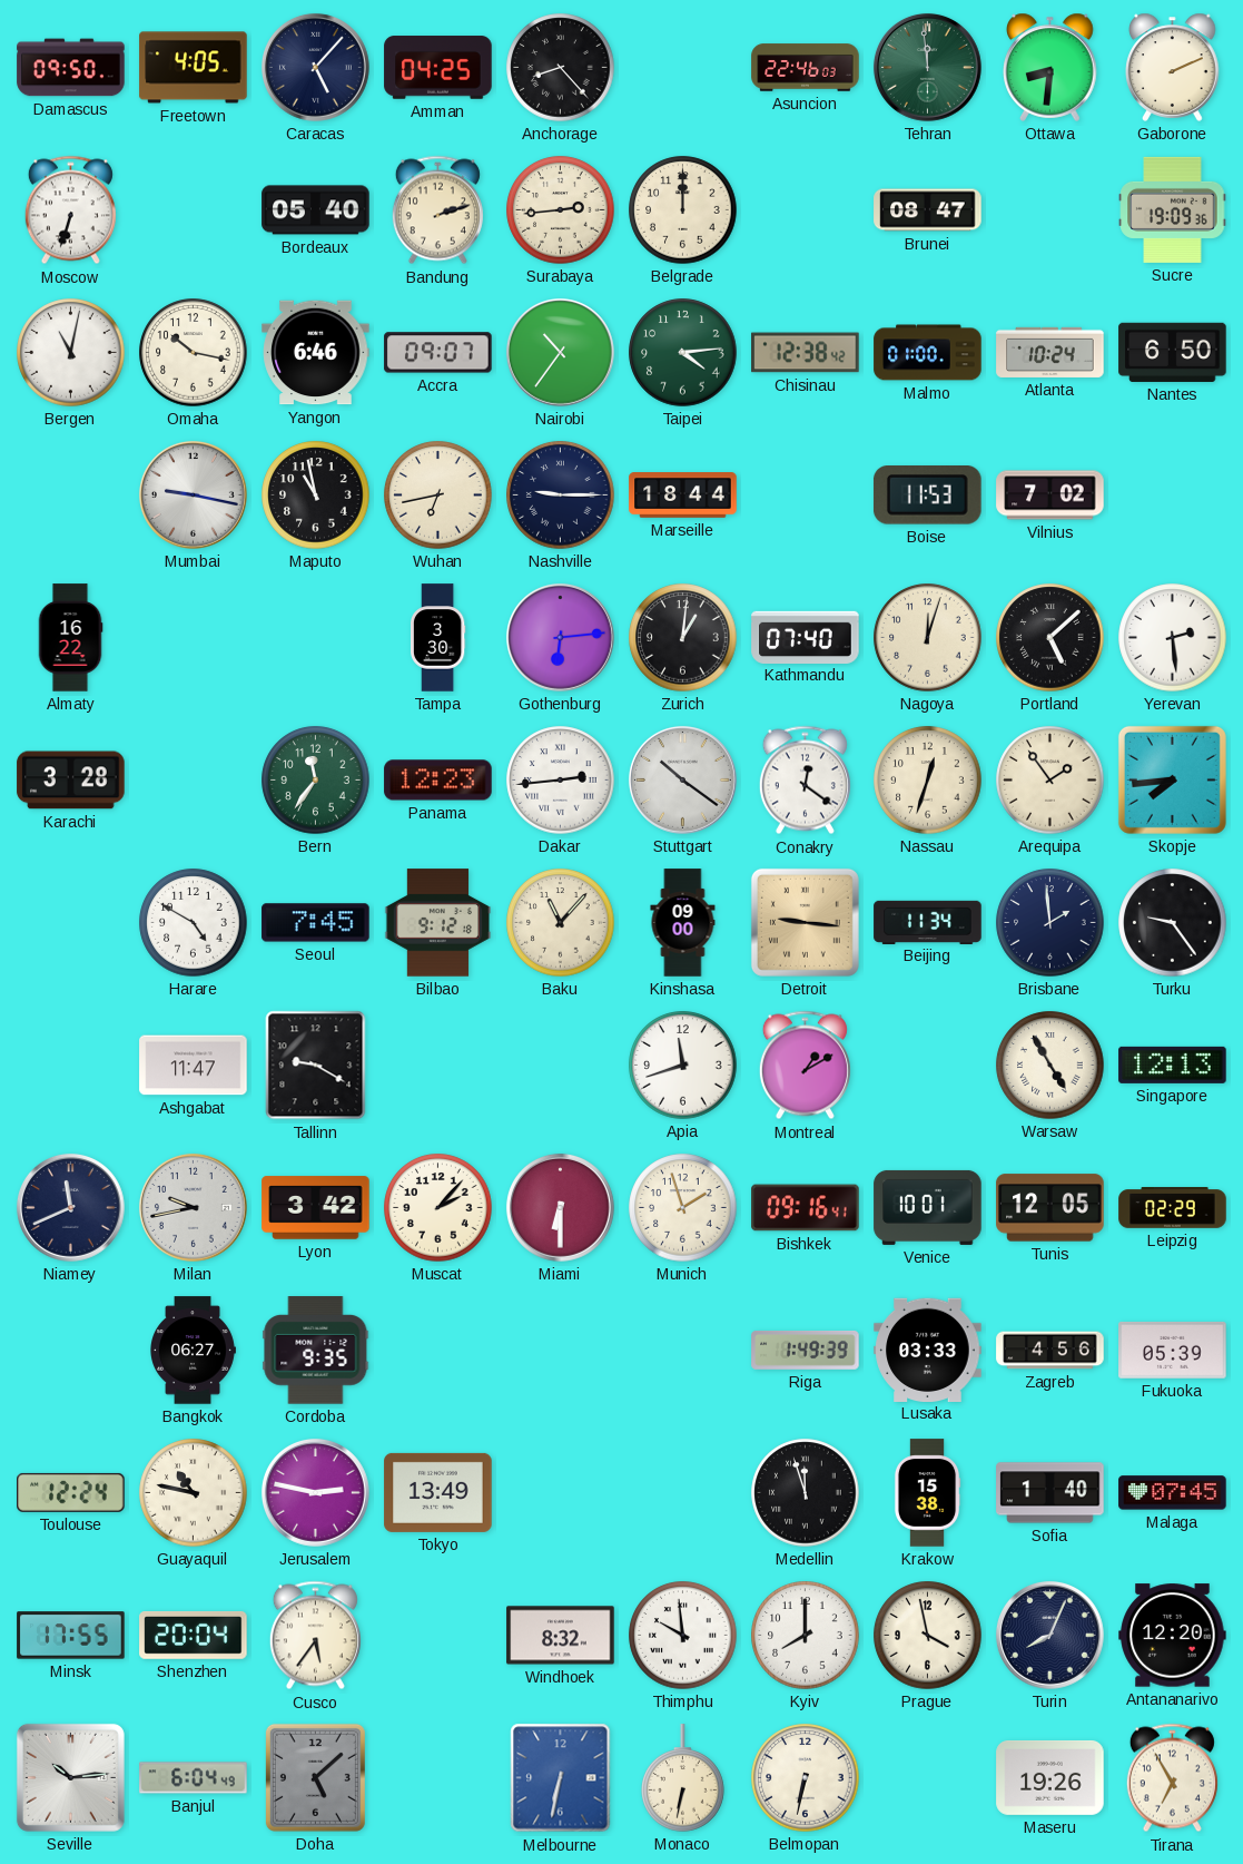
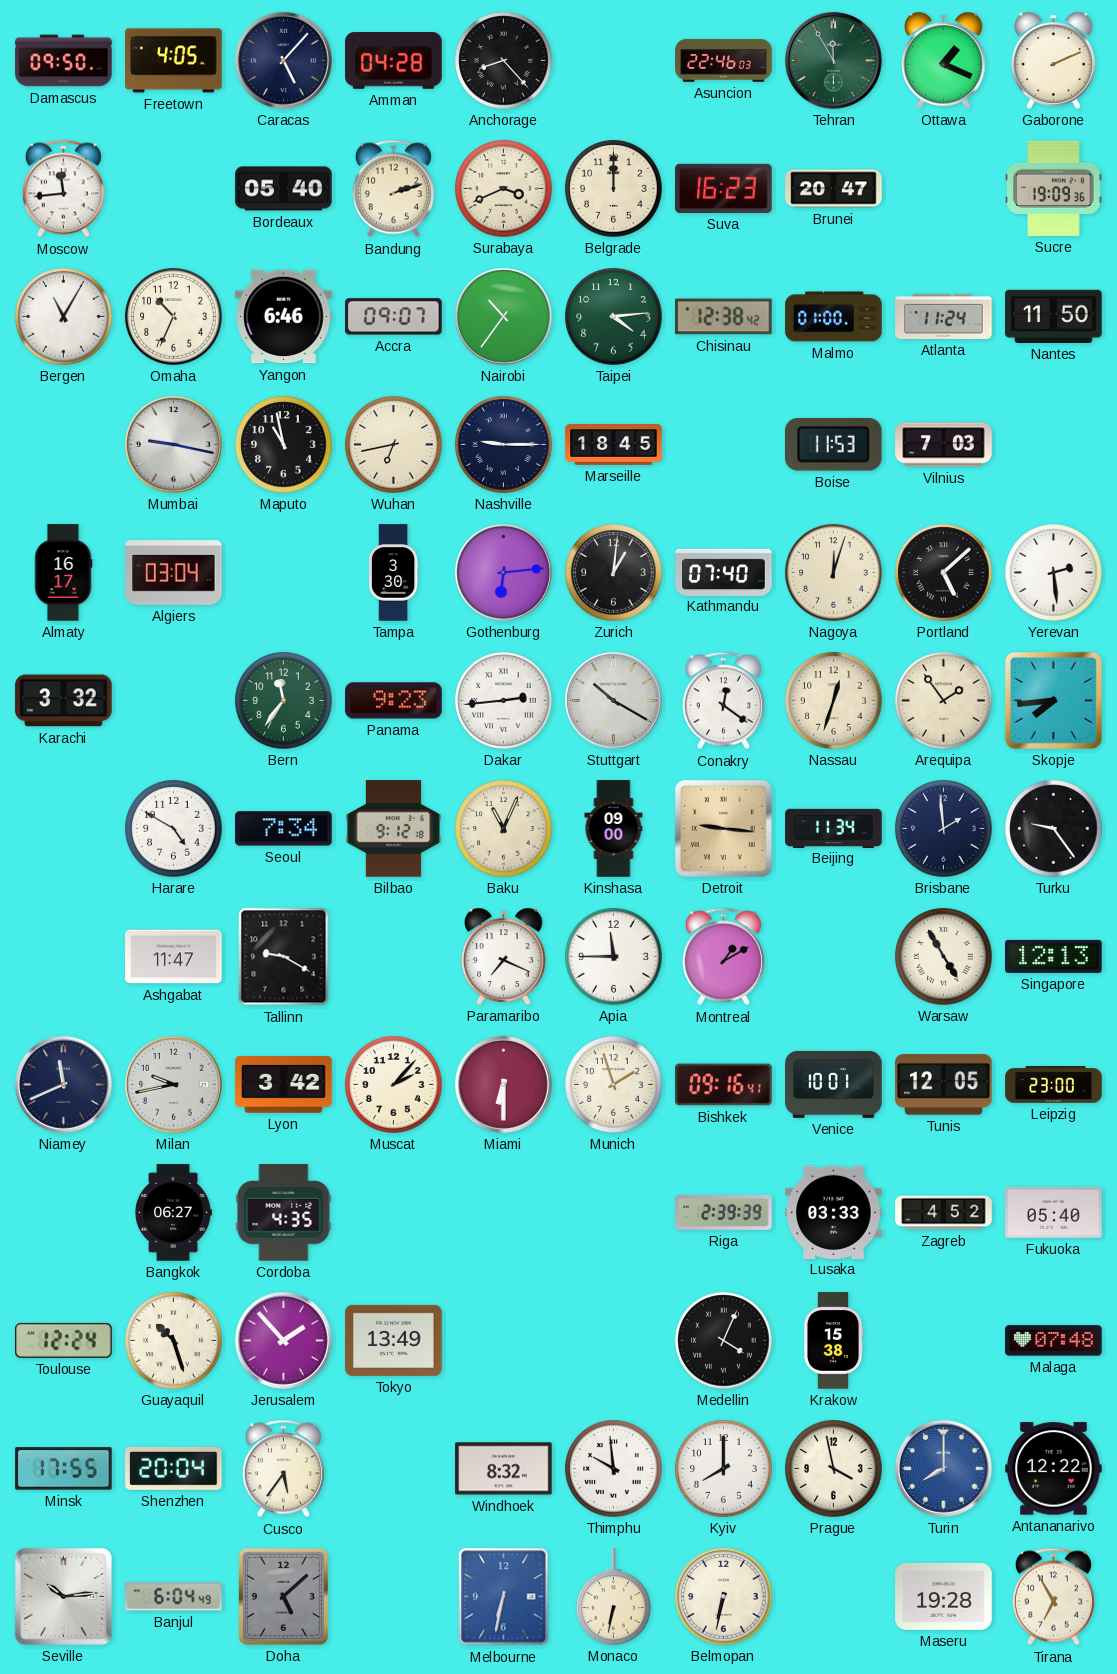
Amman: 04:25 -> 04:28
Tehran: 11:59 -> 11:55
Ottawa: 8:31 -> 1:19
Moscow: 6:33 -> 11:44
Surabaya: 2:44 -> 3:41
Suva: none -> 16:23
Brunei: 08:47 -> 20:47
Bergen: 11:02 -> 11:05
Omaha: 10:17 -> 10:34
Atlanta: 10:24 -> 11:24
Nantes: 6:50 -> 11:50
Marseille: 18:44 -> 18:45
Vilnius: 7:02 -> 7:03
Almaty: 16:22 -> 16:17
Algiers: none -> 03:04
Karachi: 3:28 -> 3:32
Panama: 12:23 -> 9:23
Stuttgart: 10:21 -> 10:20
Seoul: 7:45 -> 7:34
Baku: 11:07 -> 11:04
Paramaribo: none -> 7:19
Apia: 11:42 -> 11:45
Leipzig: 02:29 -> 23:00
Cordoba: 9:35 -> 4:35
Riga: 1:49 -> 2:39
Zagreb: 4:56 -> 4:52
Fukuoka: 05:39 -> 05:40
Guayaquil: 10:47 -> 10:27
Jerusalem: 2:47 -> 1:53
Medellin: 11:57 -> 4:04
Sofia: 1:40 -> none
Malaga: 07:45 -> 07:48
Turin: 8:04 -> 8:00
Turin dial: navy -> blue
Antananarivo: 12:20 -> 12:22
Maseru: 19:26 -> 19:28
